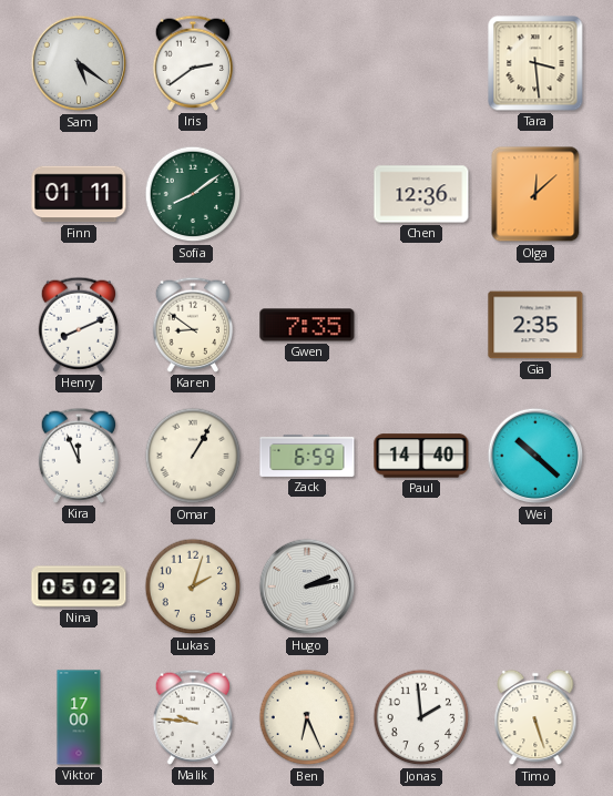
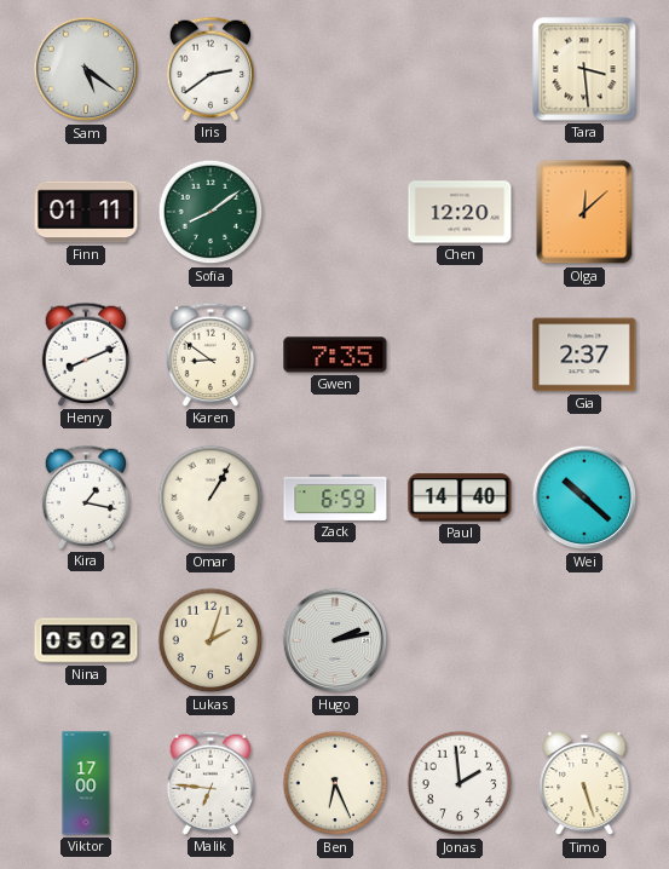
Chen: 12:36 -> 12:20
Gia: 2:35 -> 2:37
Kira: 11:56 -> 1:17
Malik: 9:46 -> 6:46
